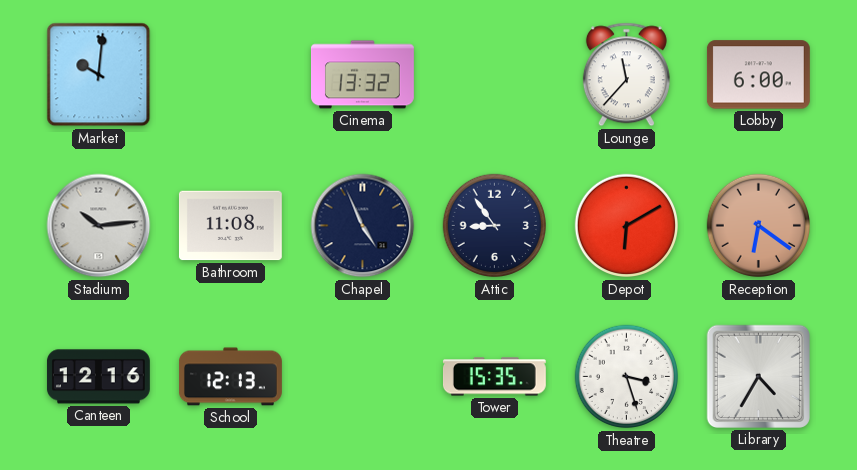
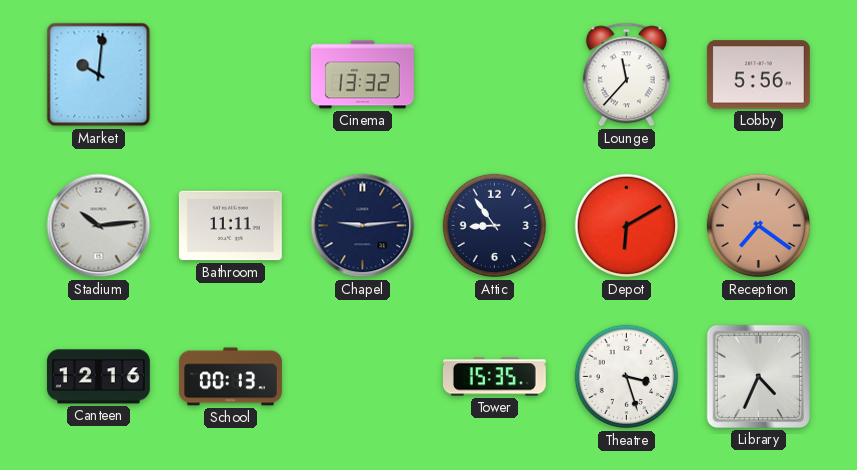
Lobby: 6:00 -> 5:56
Bathroom: 11:08 -> 11:11
Chapel: 4:56 -> 9:14
Reception: 6:21 -> 7:21
School: 12:13 -> 00:13
Library: 4:35 -> 4:34
